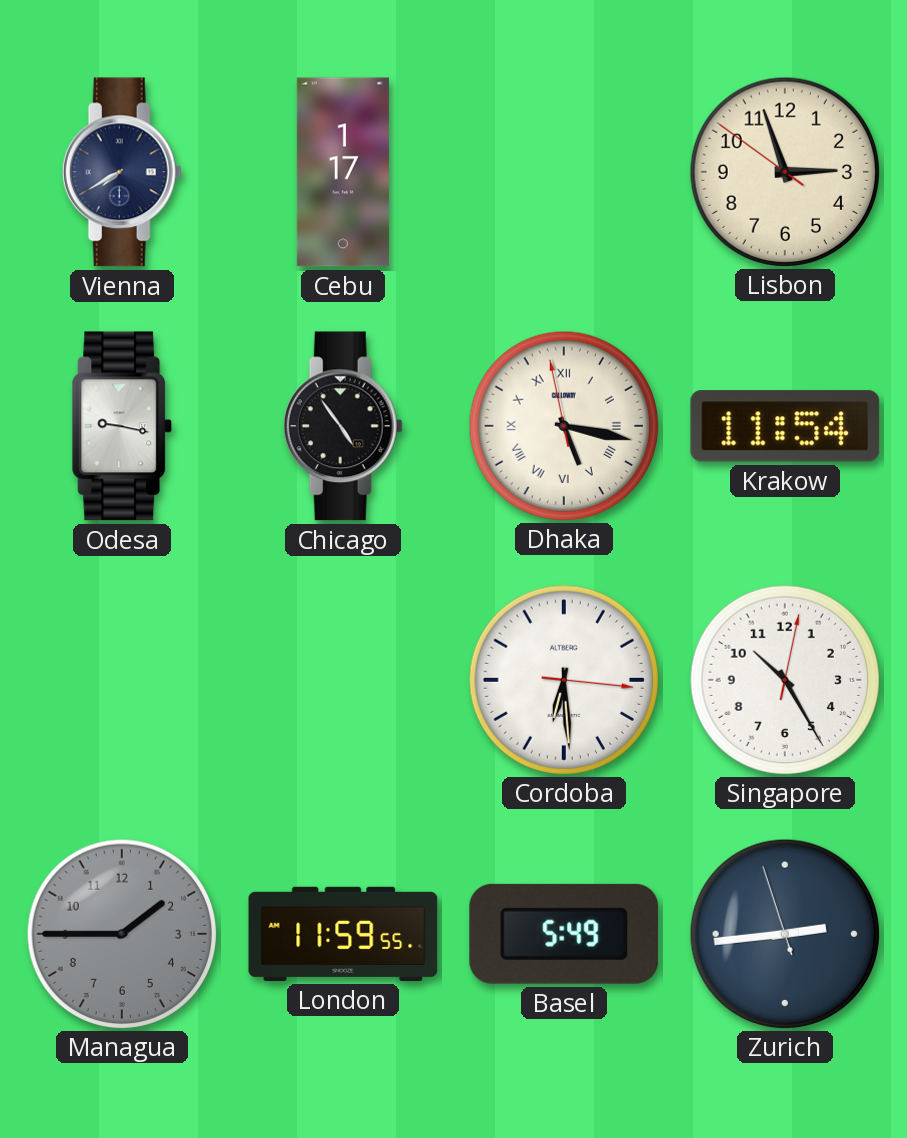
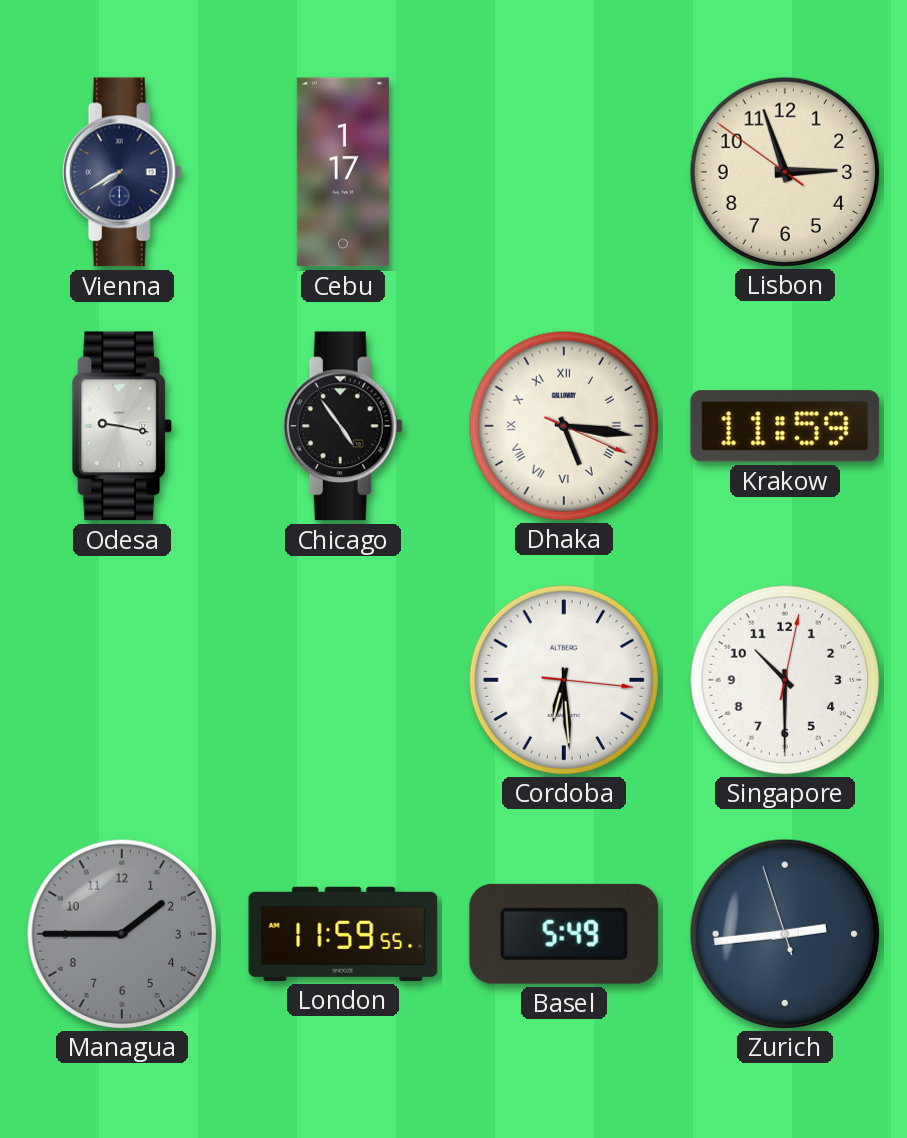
Dhaka: 5:16:58 -> 5:16:19
Krakow: 11:54 -> 11:59
Singapore: 10:25 -> 10:30
